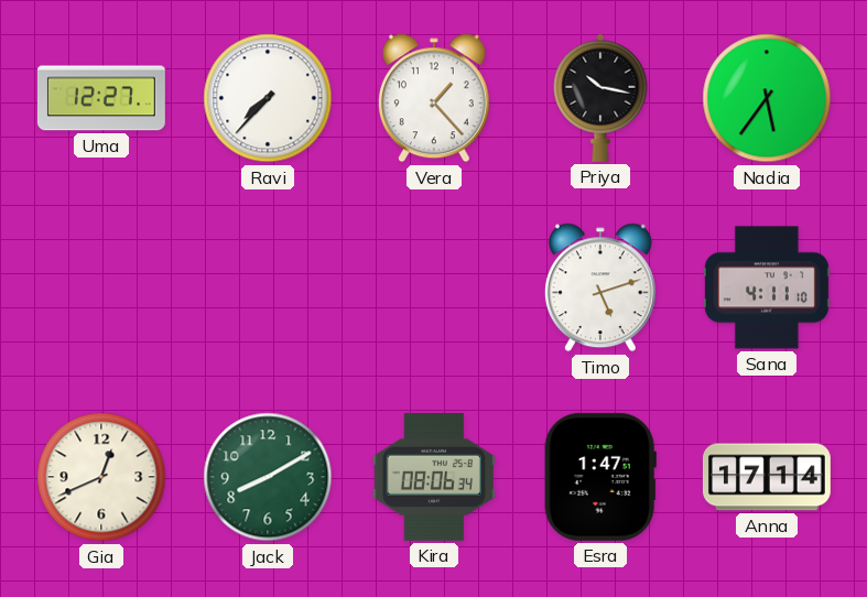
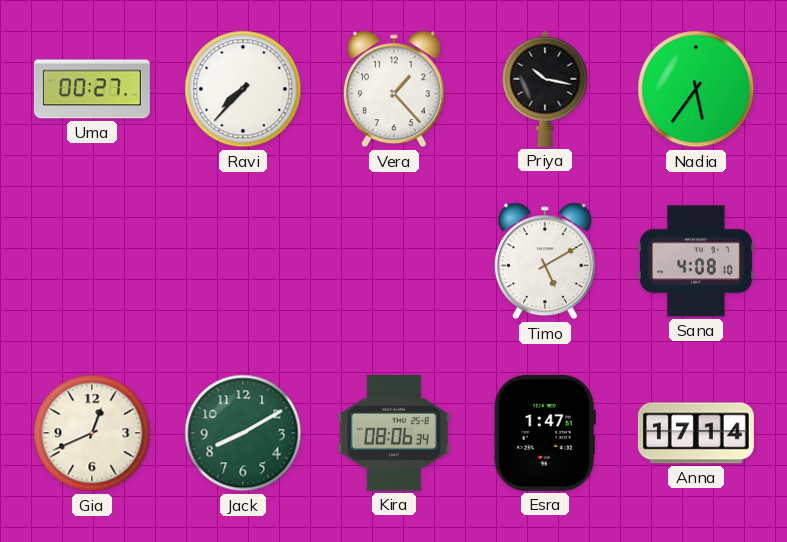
Uma: 12:27 -> 00:27
Timo: 5:12 -> 5:10
Sana: 4:11 -> 4:08
